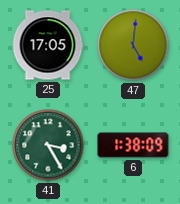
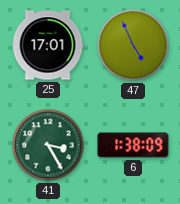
25: 17:05 -> 17:01
47: 5:01 -> 4:56
